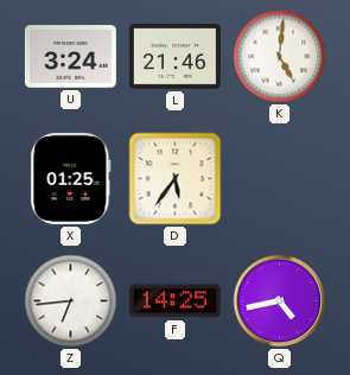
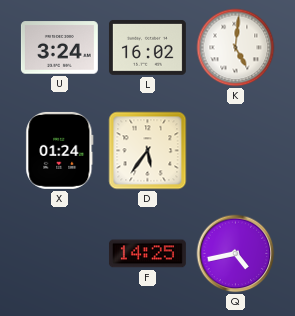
L: 21:46 -> 16:02
X: 01:25 -> 01:24
Z: 6:44 -> none
